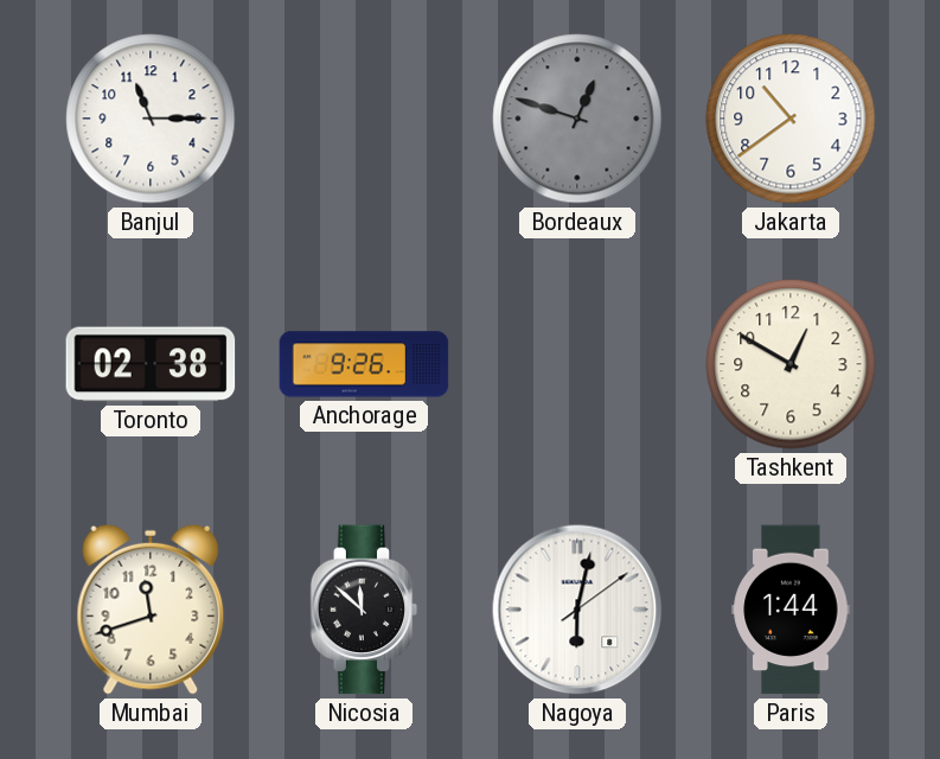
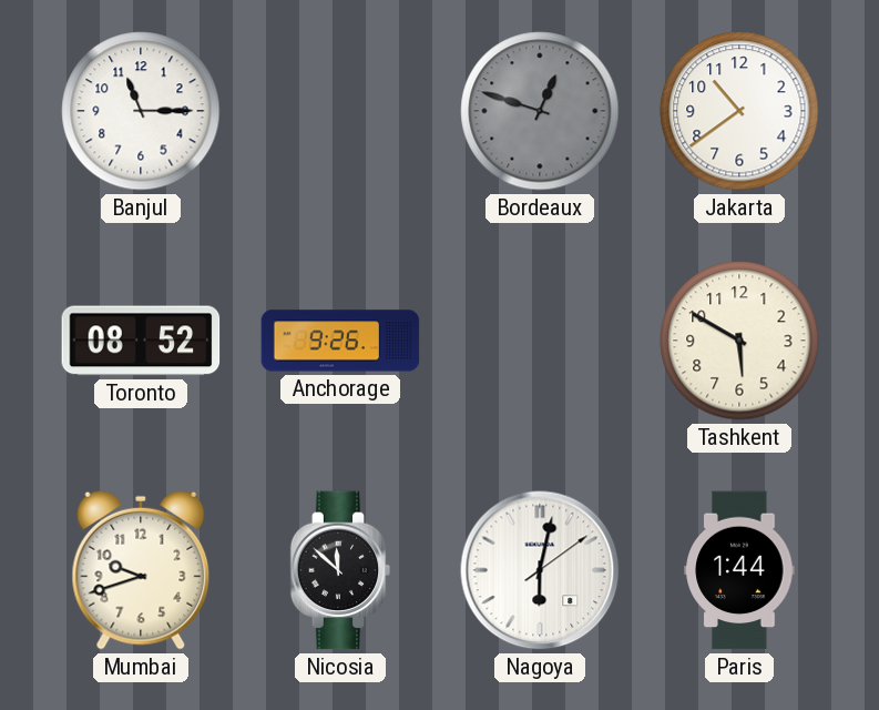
Toronto: 02:38 -> 08:52
Tashkent: 12:50 -> 5:50
Mumbai: 11:42 -> 9:42
